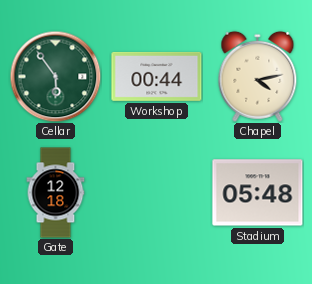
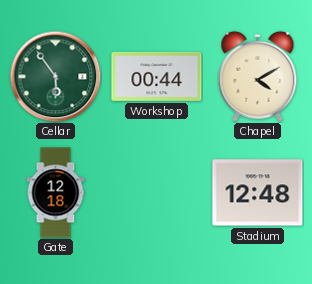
Chapel: 4:13 -> 4:10
Stadium: 05:48 -> 12:48
